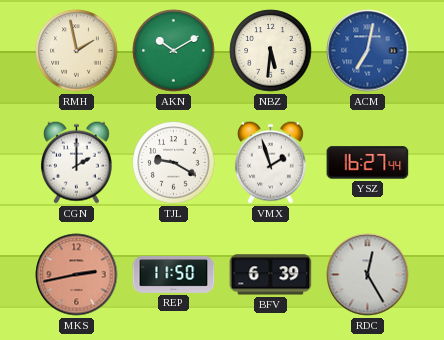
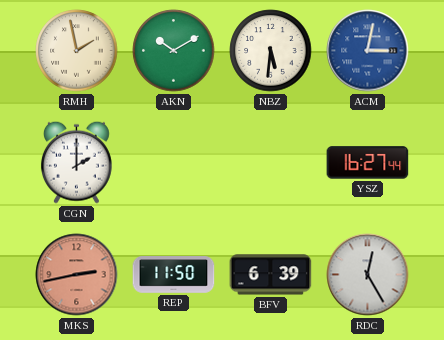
ACM: 7:02 -> 3:02
TJL: 9:20 -> none
VMX: 1:57 -> none
